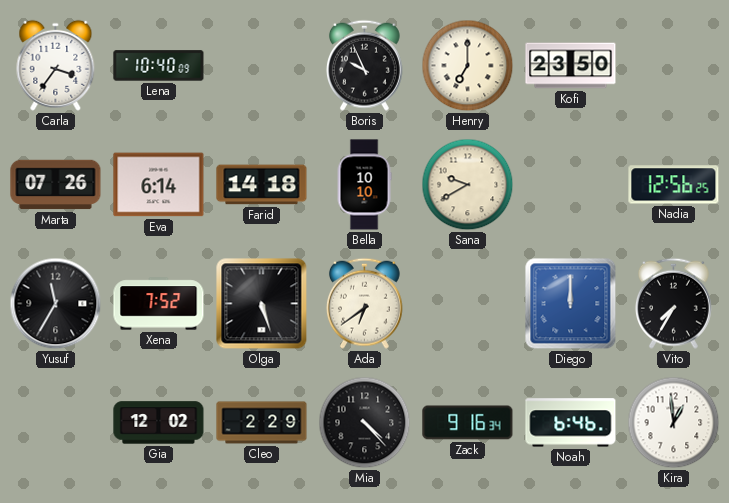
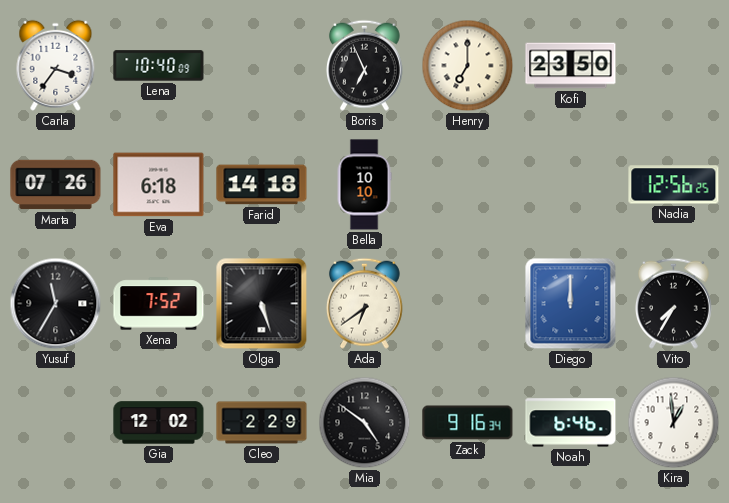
Boris: 9:56 -> 6:56
Eva: 6:14 -> 6:18
Sana: 9:40 -> none
Mia: 4:23 -> 4:51
